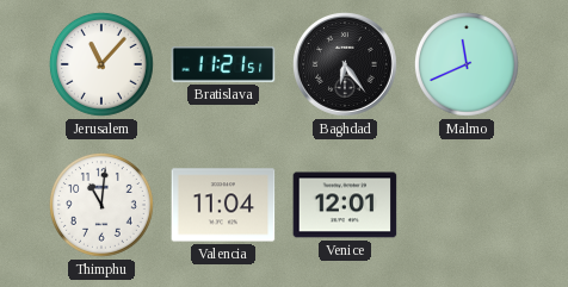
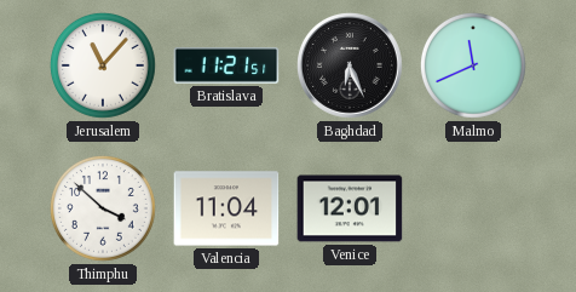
Baghdad: 6:24 -> 6:26
Thimphu: 11:01 -> 3:52
